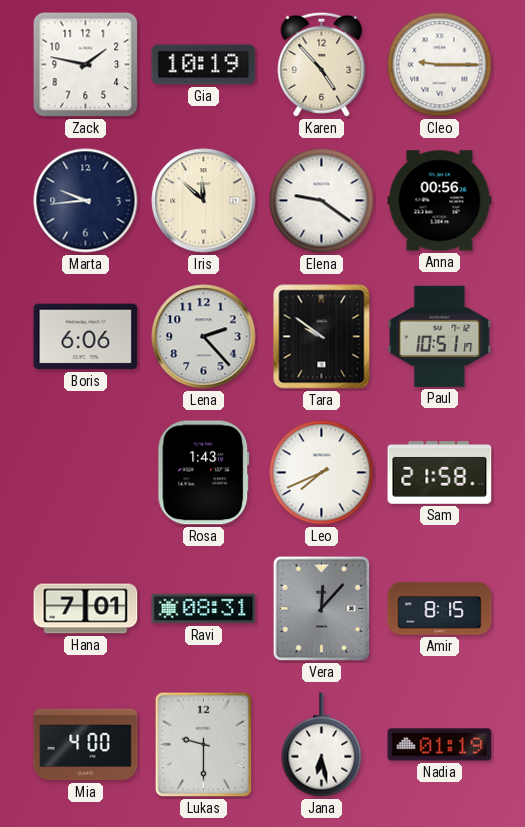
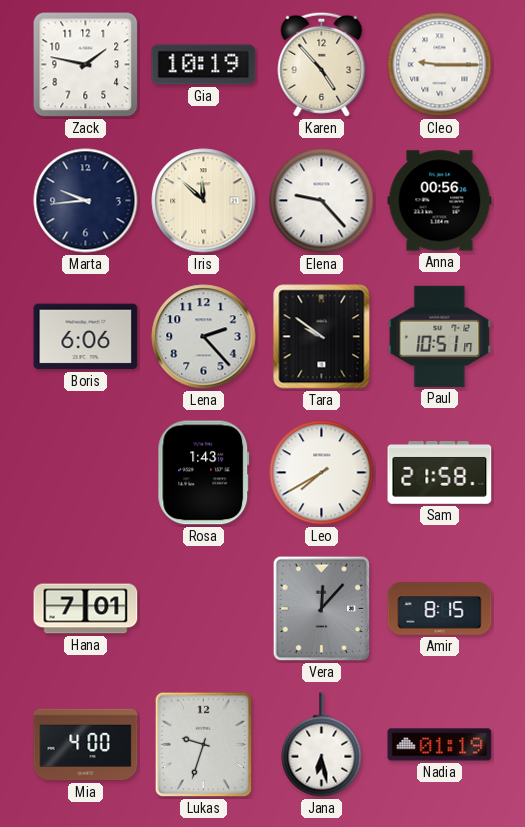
Elena: 9:21 -> 9:23
Leo: 7:41 -> 7:40
Ravi: 08:31 -> none
Lukas: 9:30 -> 9:33
